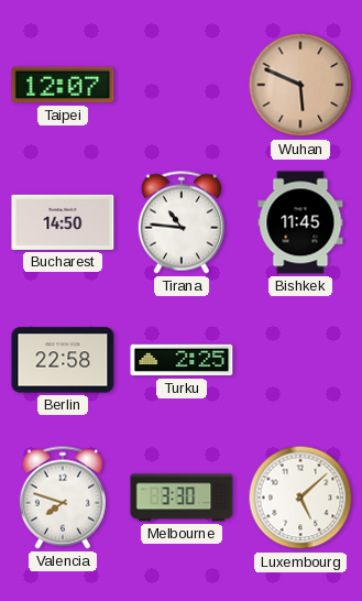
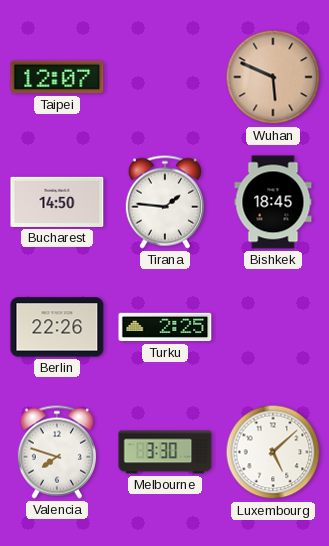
Tirana: 10:46 -> 1:46
Bishkek: 11:45 -> 18:45
Berlin: 22:58 -> 22:26
